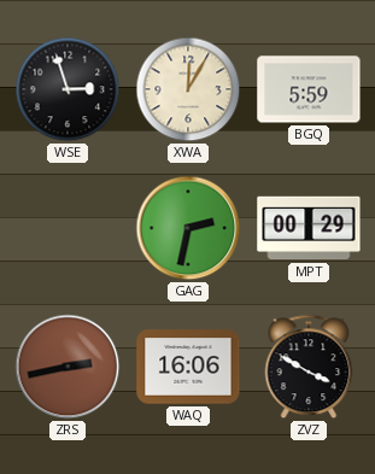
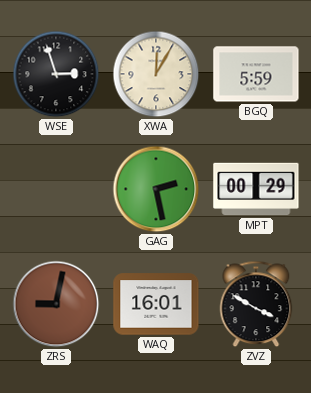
GAG: 2:32 -> 2:28
ZRS: 2:43 -> 9:02
WAQ: 16:06 -> 16:01
